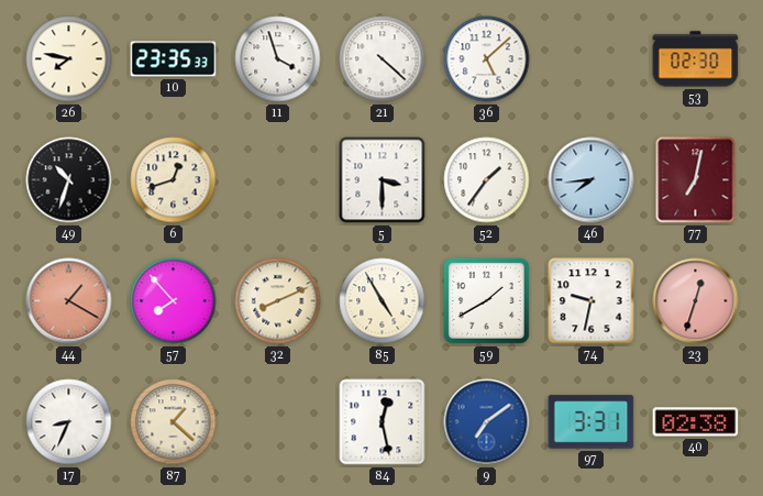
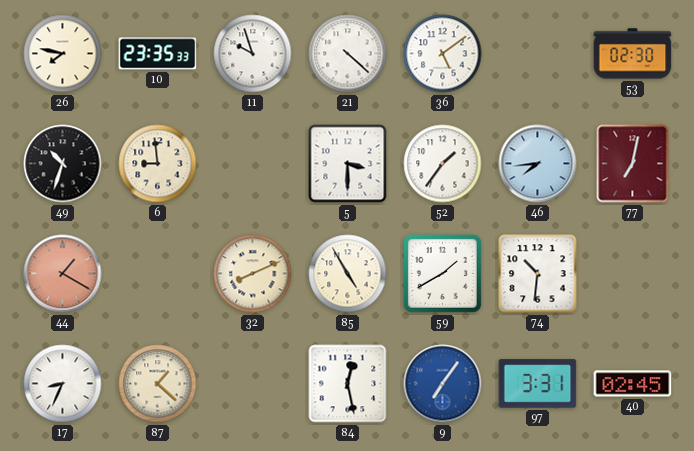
11: 3:57 -> 9:57
36: 5:08 -> 5:09
6: 12:42 -> 8:59
57: 7:53 -> none
74: 9:32 -> 10:31
23: 12:33 -> none
9: 7:09 -> 7:06
40: 02:38 -> 02:45
